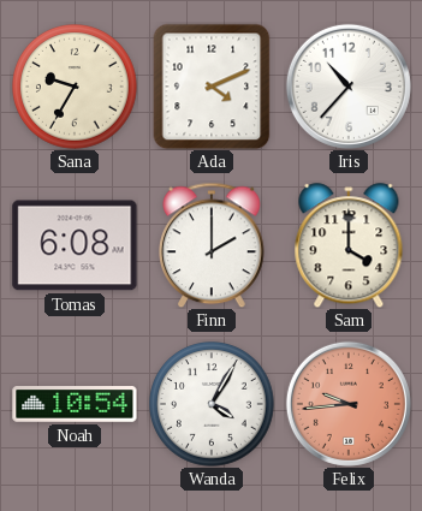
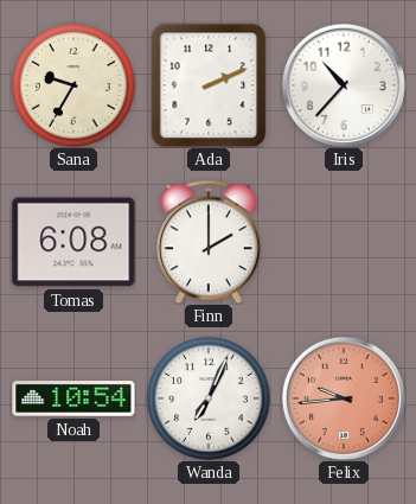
Ada: 4:11 -> 2:11
Sam: 4:00 -> none
Wanda: 4:05 -> 7:04
